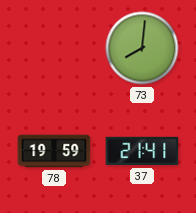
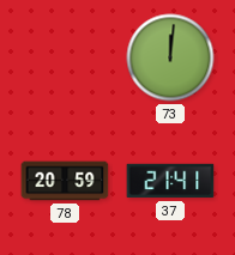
73: 8:01 -> 12:01
78: 19:59 -> 20:59
